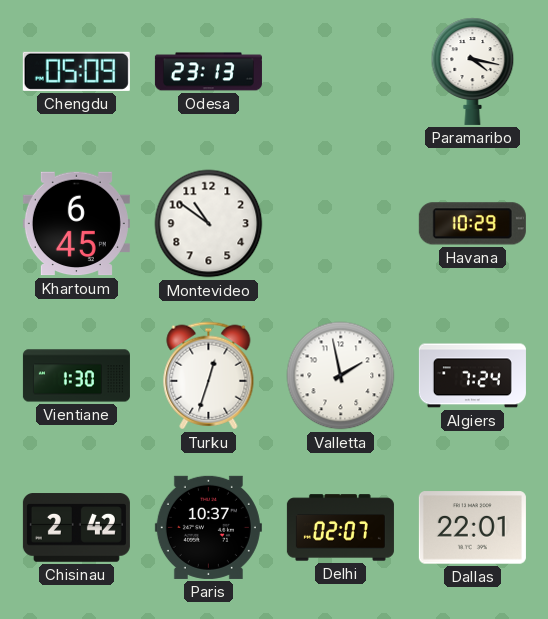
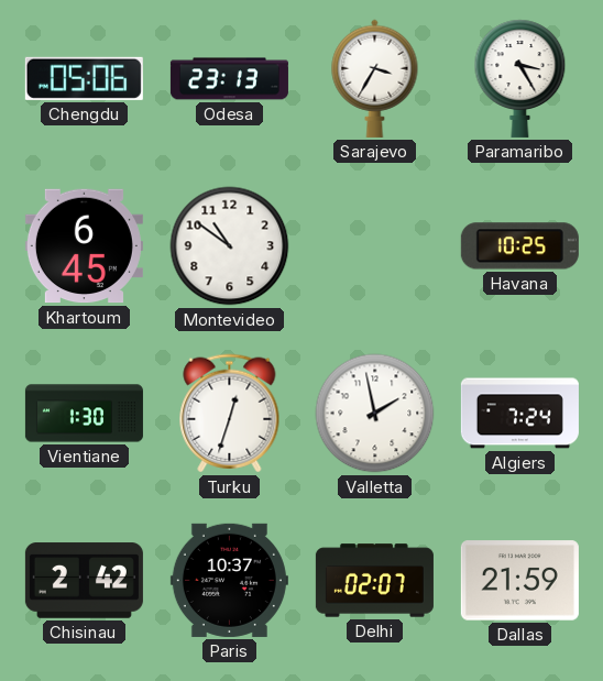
Chengdu: 05:09 -> 05:06
Sarajevo: none -> 3:35
Paramaribo: 4:17 -> 3:25
Havana: 10:29 -> 10:25
Dallas: 22:01 -> 21:59
